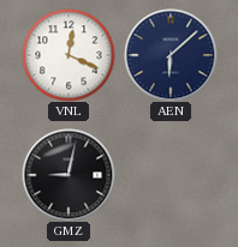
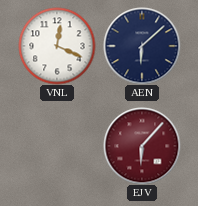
GMZ: 9:02 -> none
EJV: none -> 6:07
